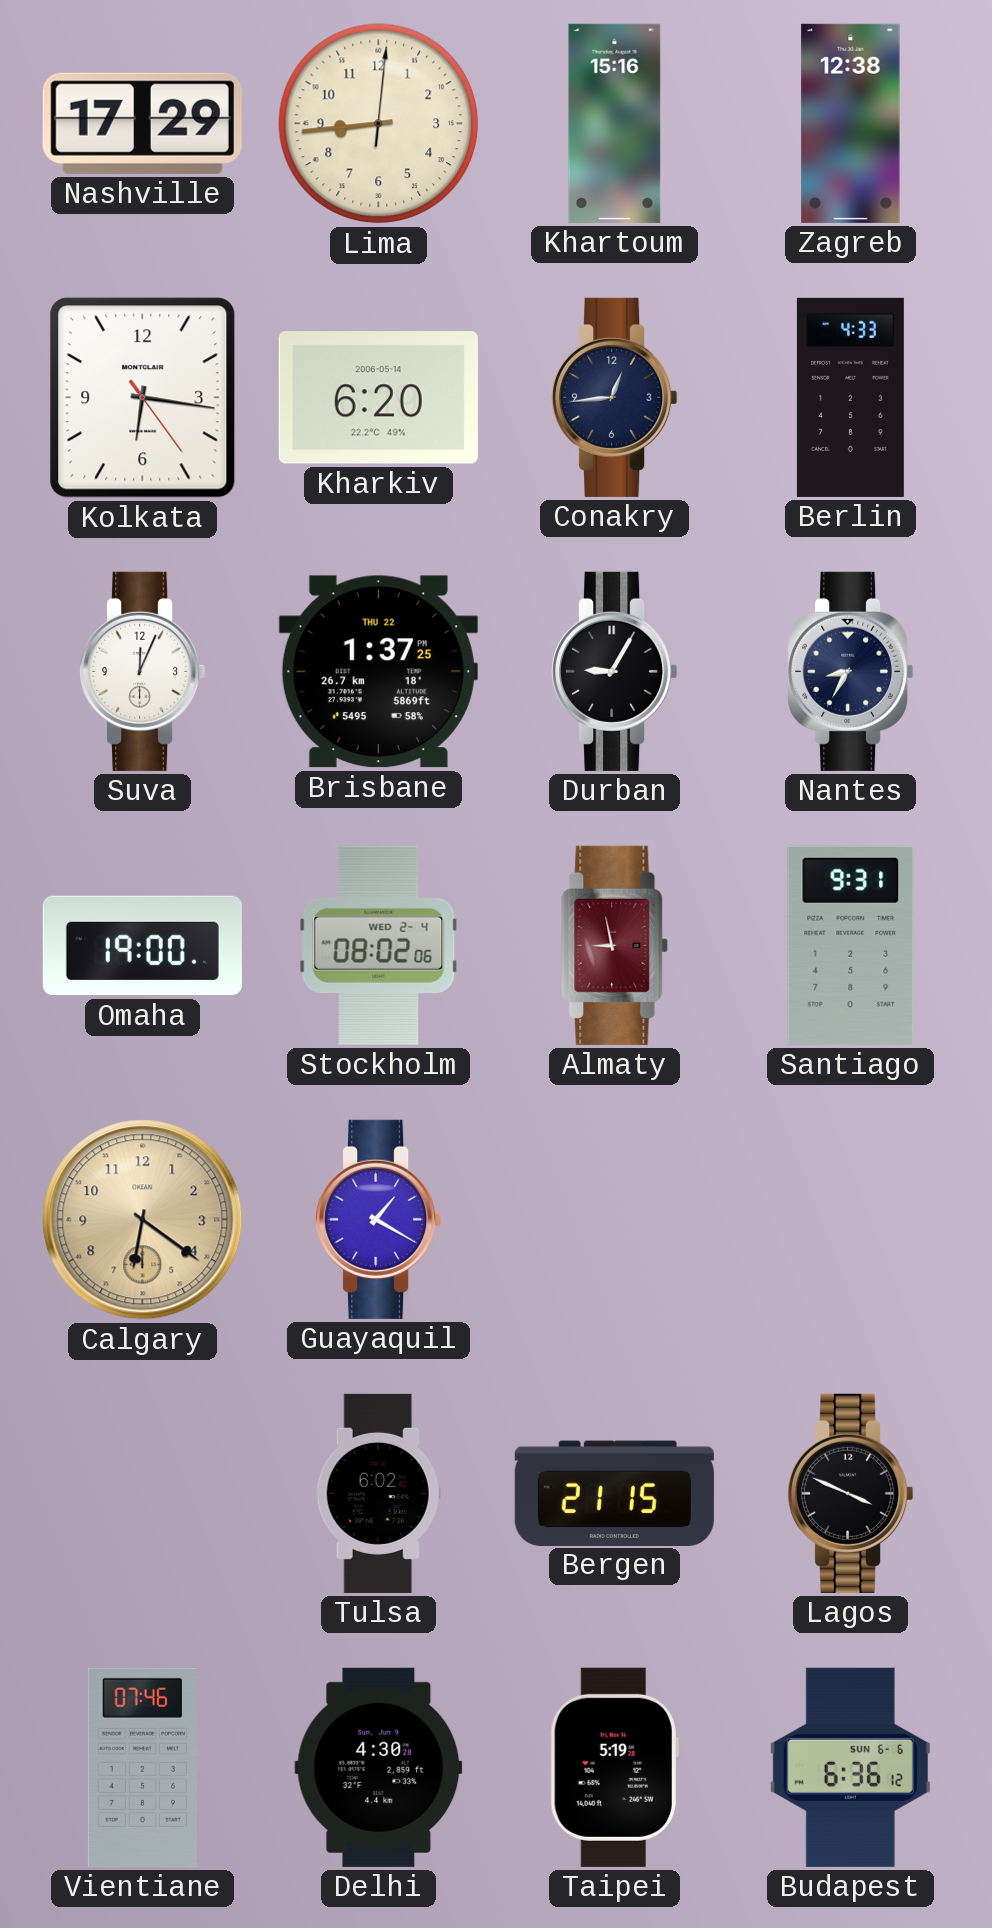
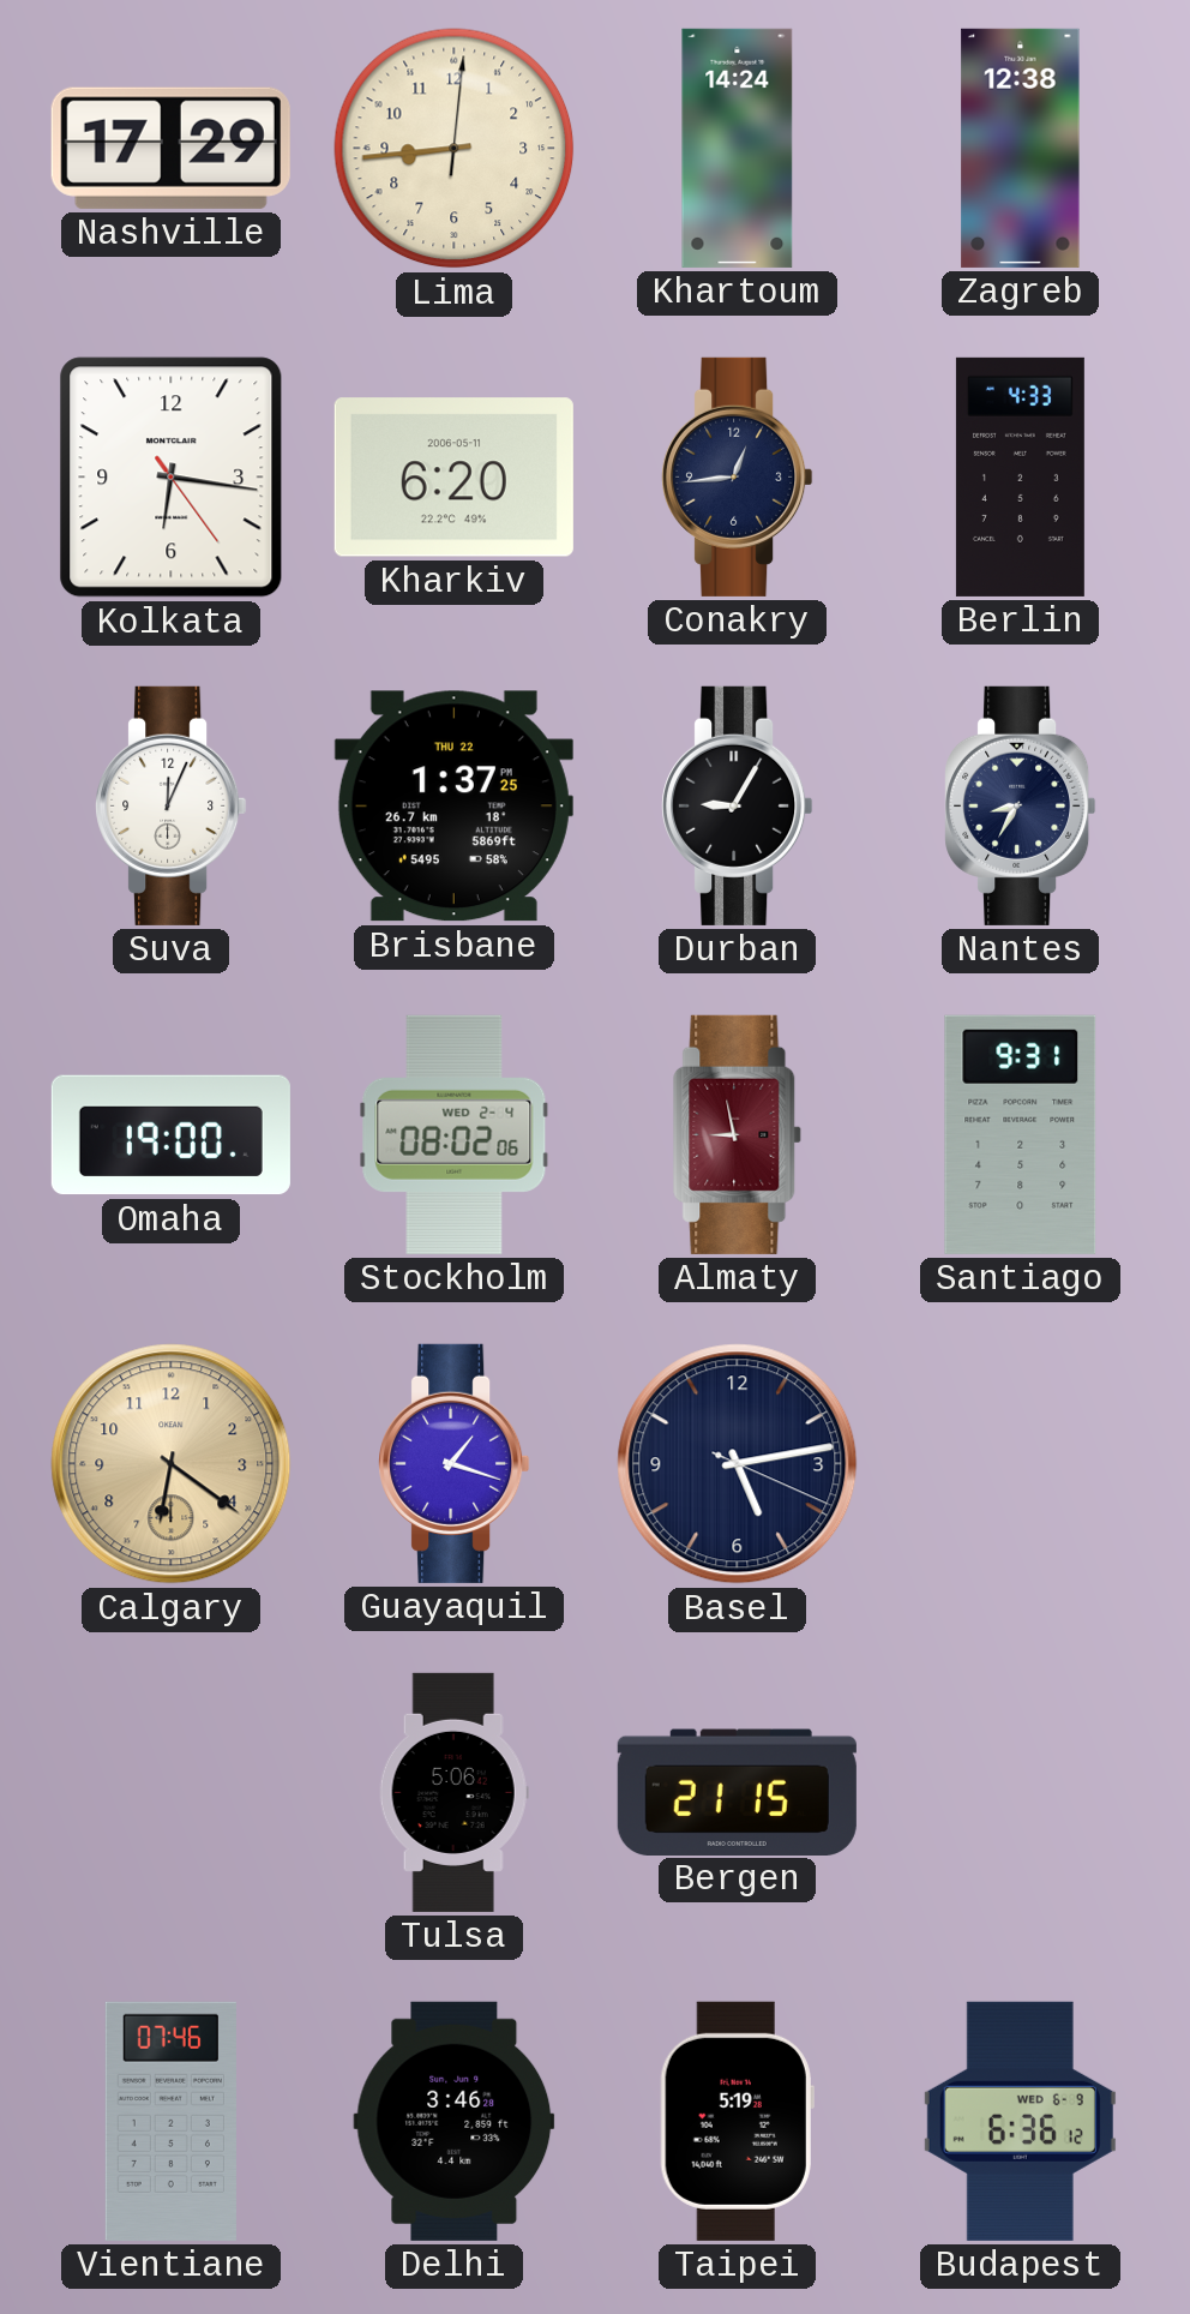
Khartoum: 15:16 -> 14:24
Kharkiv date: 2006-05-14 -> 2006-05-11
Guayaquil: 1:20 -> 1:18
Basel: none -> 5:13
Tulsa: 6:02 -> 5:06
Lagos: 3:49 -> none
Delhi: 4:30 -> 3:46
Budapest date: SUN 6-6 -> WED 6-9
